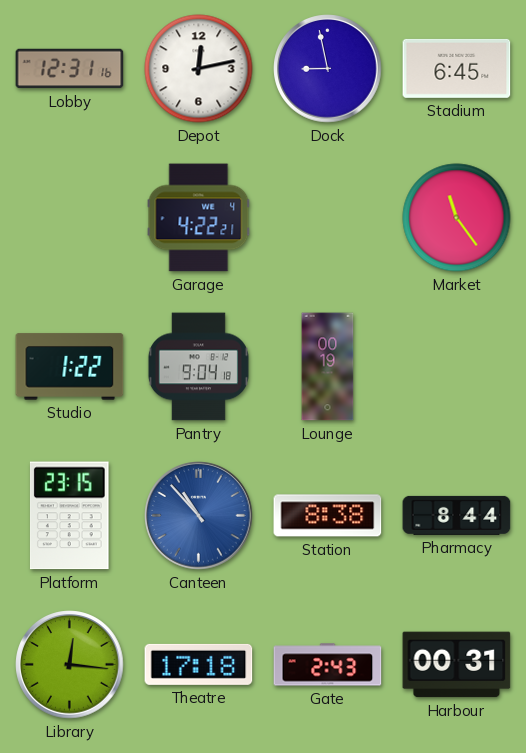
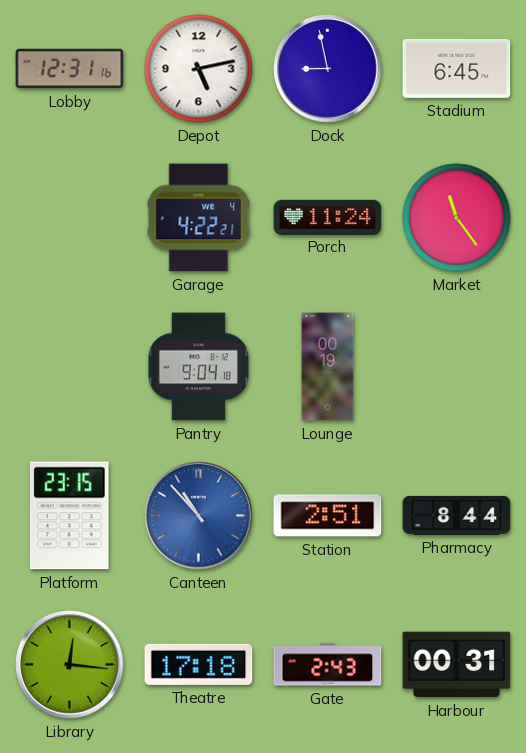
Depot: 12:13 -> 5:13
Porch: none -> 11:24
Studio: 1:22 -> none
Station: 8:38 -> 2:51
